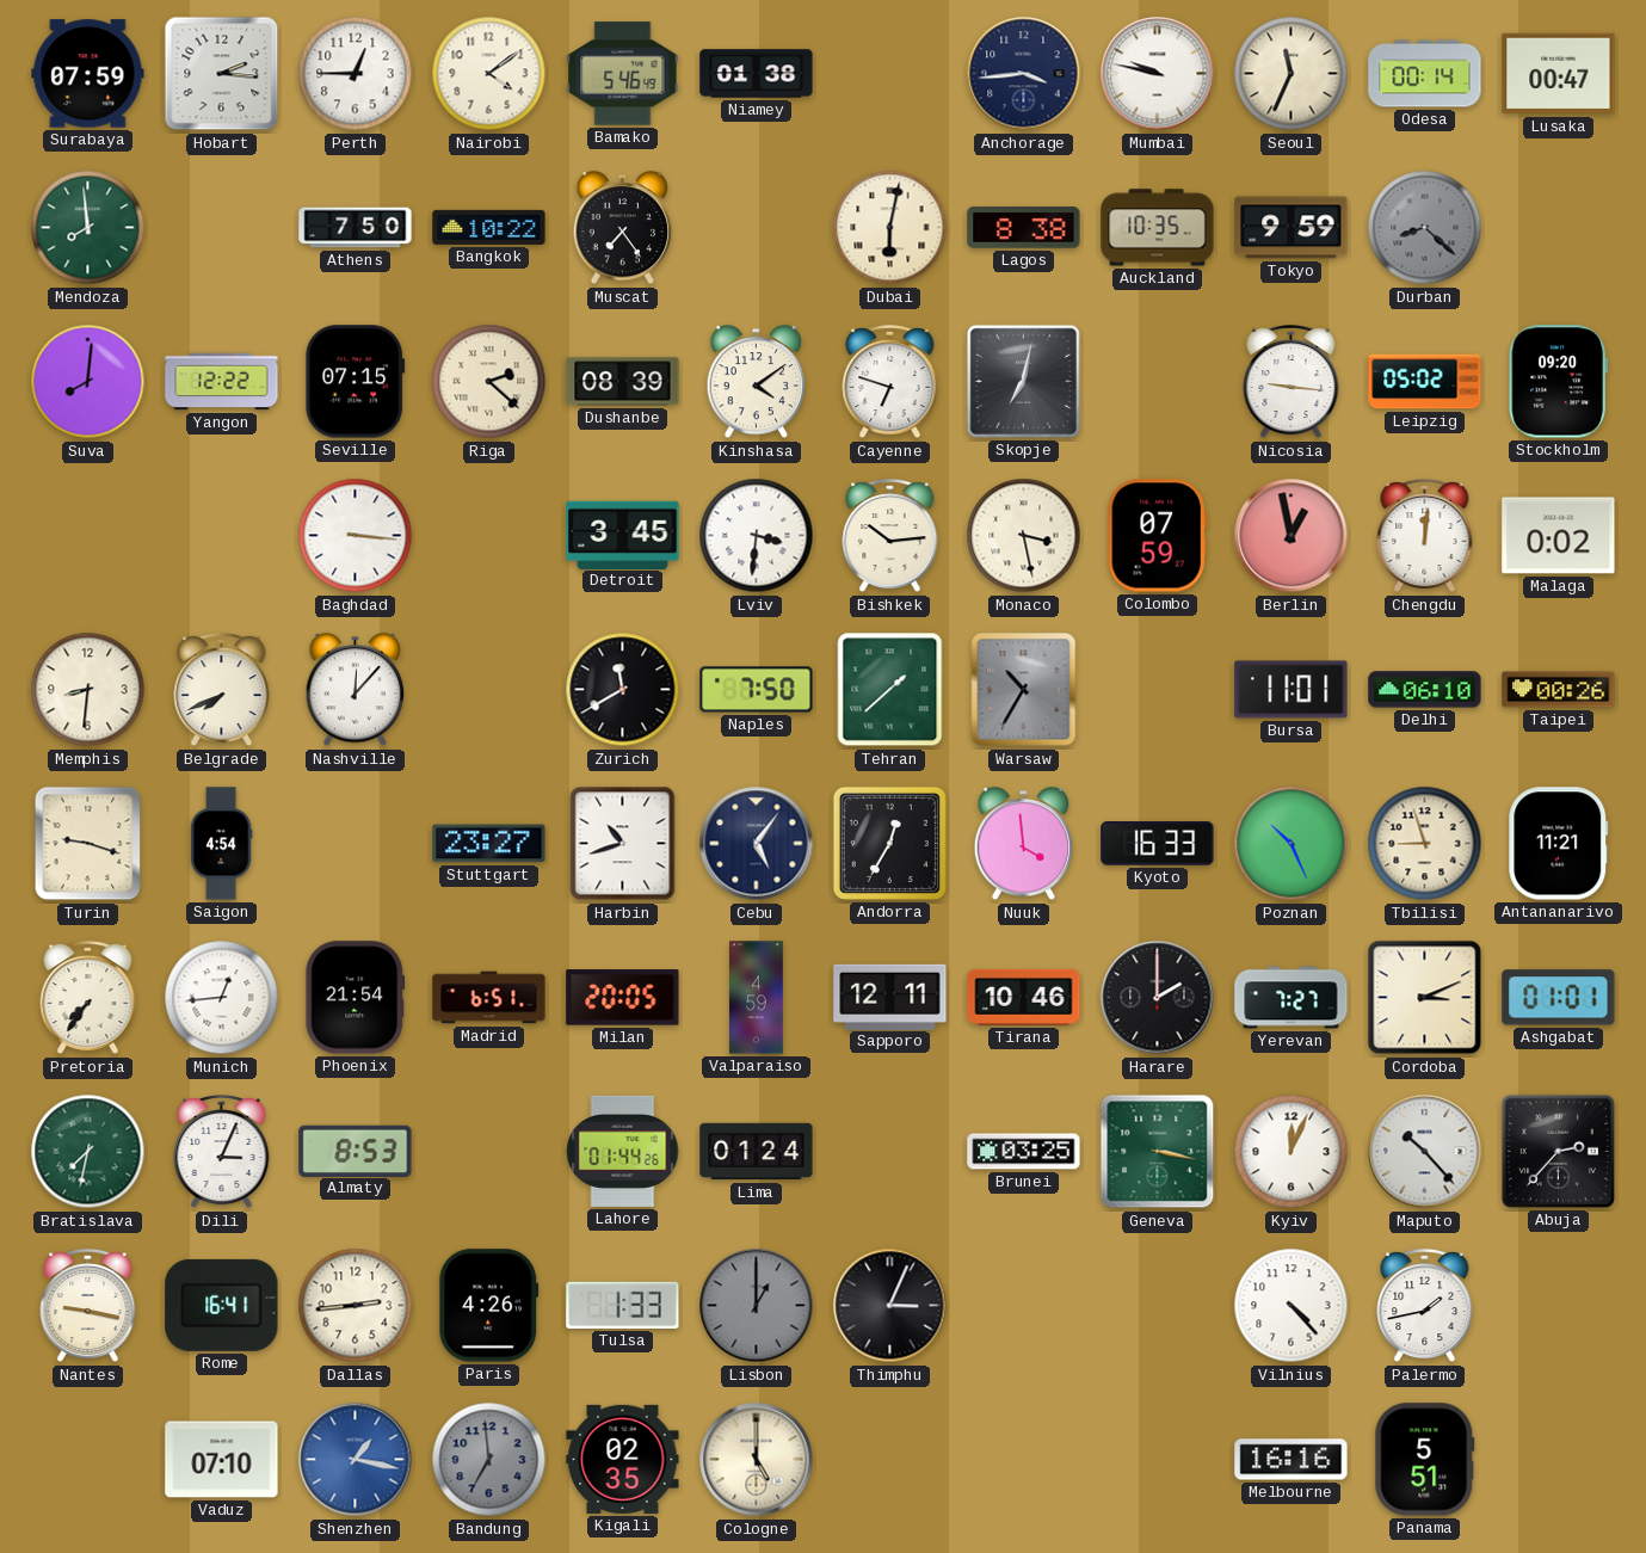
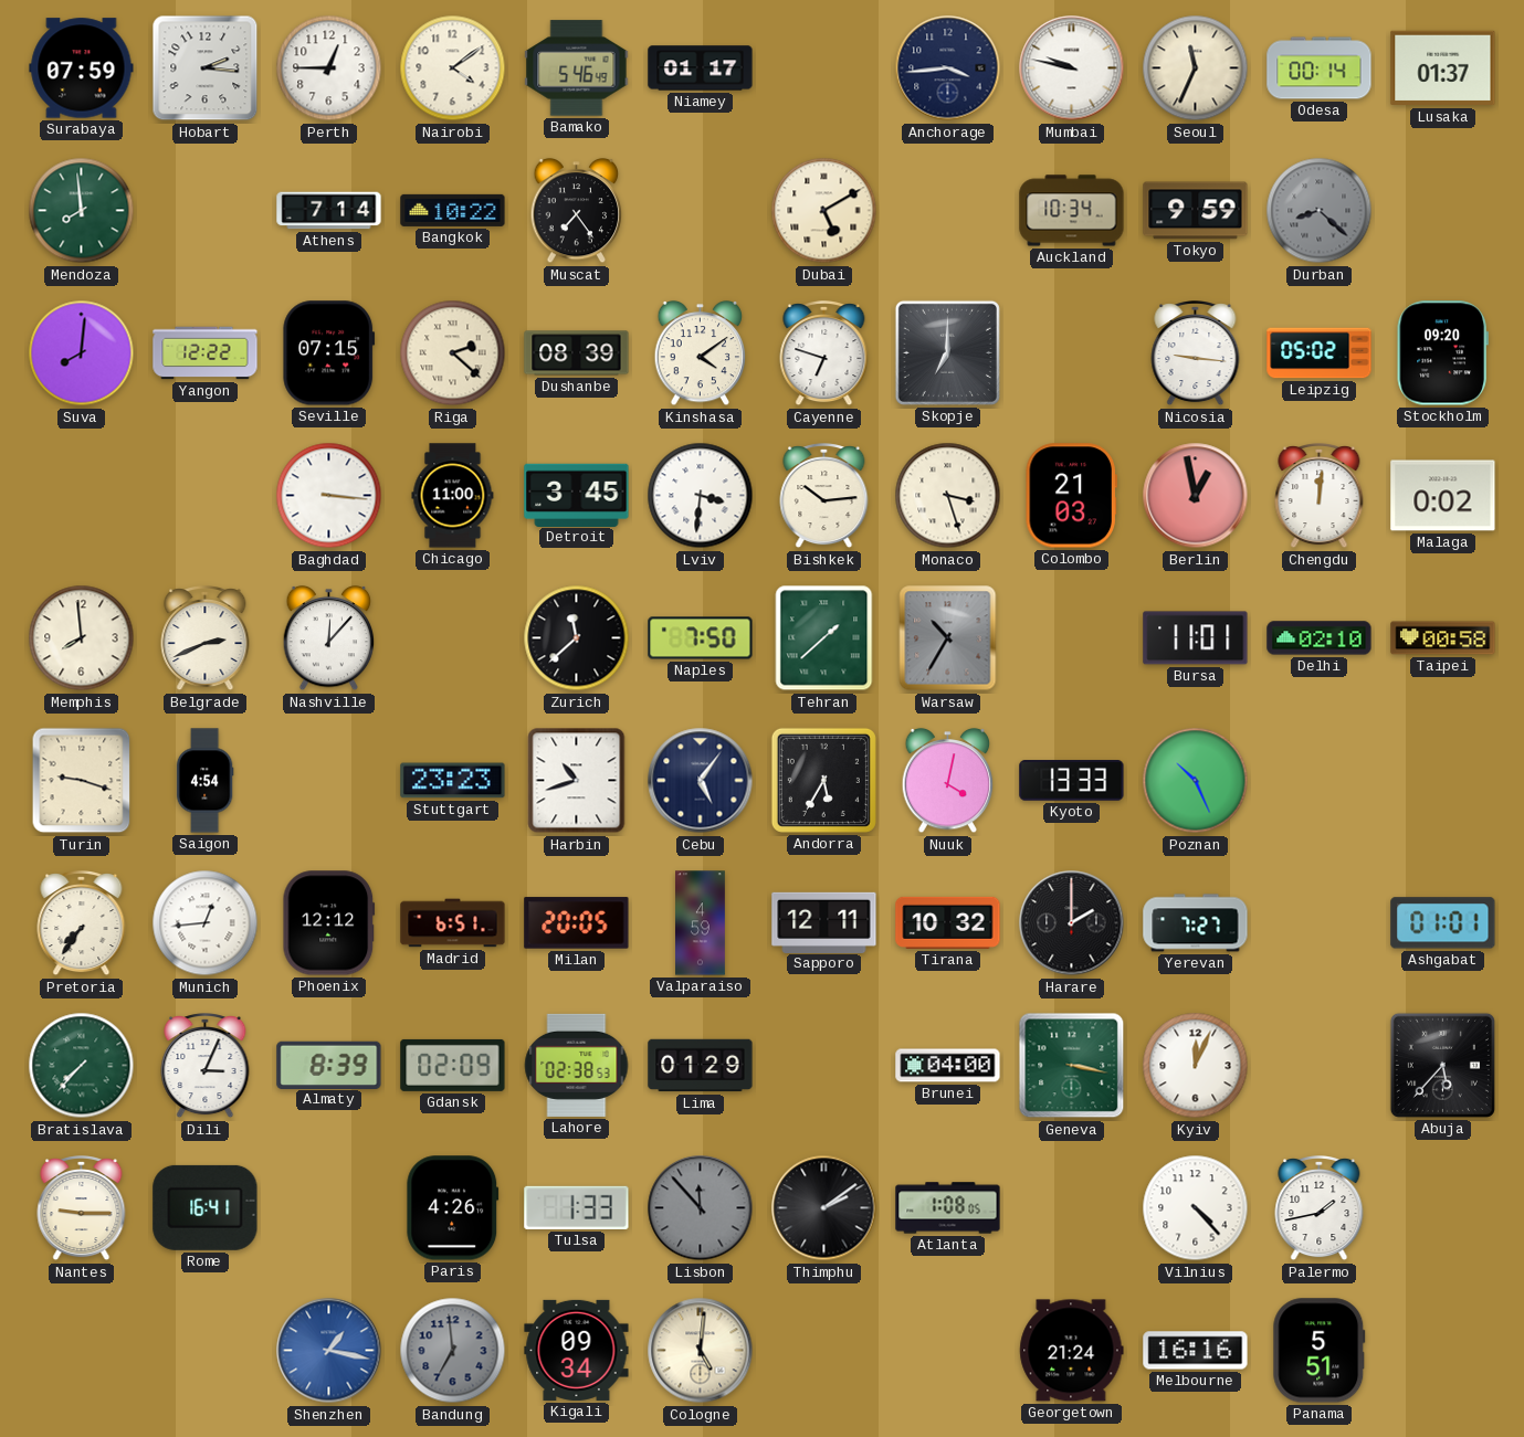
Niamey: 01:38 -> 01:17
Lusaka: 00:47 -> 01:37
Athens: 7:50 -> 7:14
Dubai: 6:02 -> 5:10
Lagos: 8:38 -> none
Auckland: 10:35 -> 10:34
Skopje: 7:02 -> 7:00
Chicago: none -> 11:00
Monaco: 3:28 -> 3:27
Colombo: 07:59 -> 21:03
Memphis: 8:31 -> 7:59
Belgrade: 7:41 -> 2:41
Zurich: 11:40 -> 11:38
Delhi: 06:10 -> 02:10
Taipei: 00:26 -> 00:58
Stuttgart: 23:27 -> 23:23
Andorra: 12:35 -> 5:35
Nuuk: 3:59 -> 4:02
Kyoto: 16:33 -> 13:33
Tbilisi: 8:57 -> none
Antananarivo: 11:21 -> none
Phoenix: 21:54 -> 12:12
Tirana: 10:46 -> 10:32
Cordoba: 3:11 -> none
Bratislava: 7:32 -> 7:37
Almaty: 8:53 -> 8:39
Gdansk: none -> 02:09
Lahore: 01:44 -> 02:38
Lima: 01:24 -> 01:29
Brunei: 03:25 -> 04:00
Maputo: 10:23 -> none
Abuja: 2:37 -> 5:37
Nantes: 9:17 -> 9:15
Dallas: 2:44 -> none
Lisbon: 1:00 -> 11:53
Thimphu: 3:04 -> 2:09
Atlanta: none -> 1:08
Vaduz: 07:10 -> none
Kigali: 02:35 -> 09:34
Cologne: 5:00 -> 5:01
Georgetown: none -> 21:24
